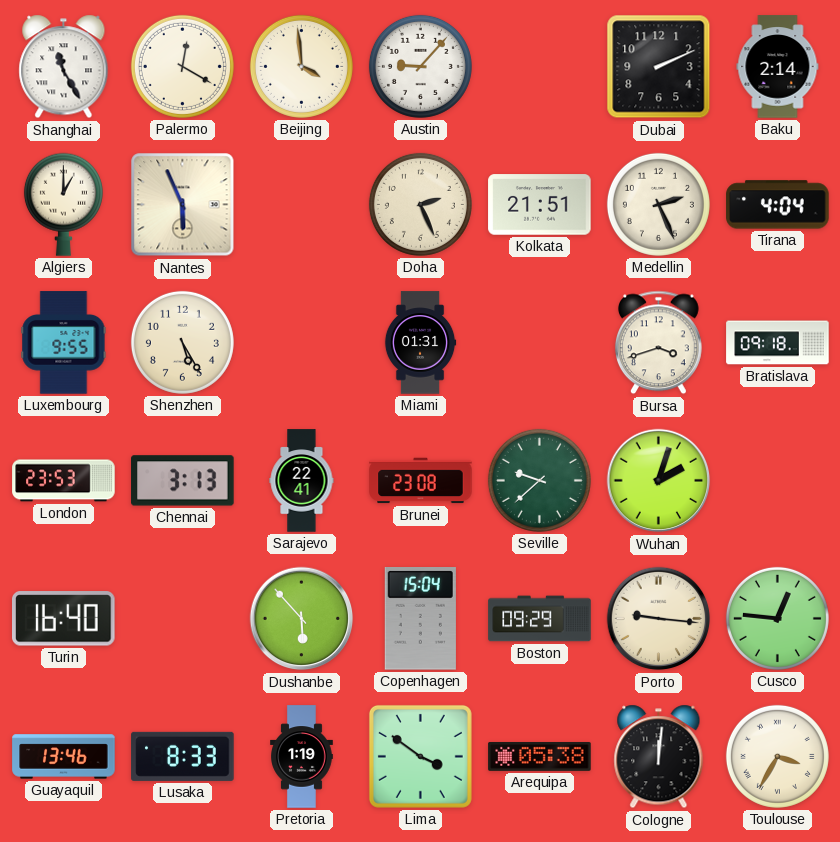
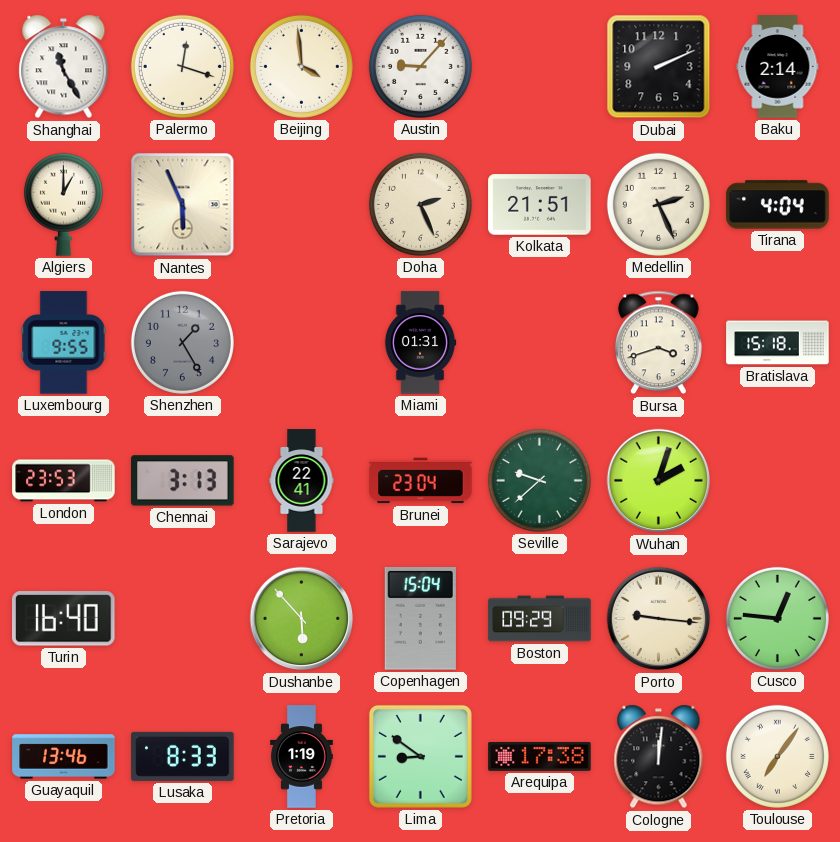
Palermo: 12:20 -> 12:18
Shenzhen: 5:25 -> 1:25
Shenzhen dial: cream -> grey
Bratislava: 09:18 -> 15:18
Brunei: 23:08 -> 23:04
Lima: 3:51 -> 8:51
Arequipa: 05:38 -> 17:38
Toulouse: 3:35 -> 7:06
